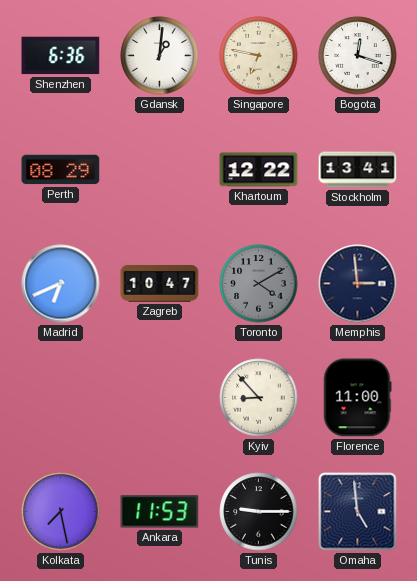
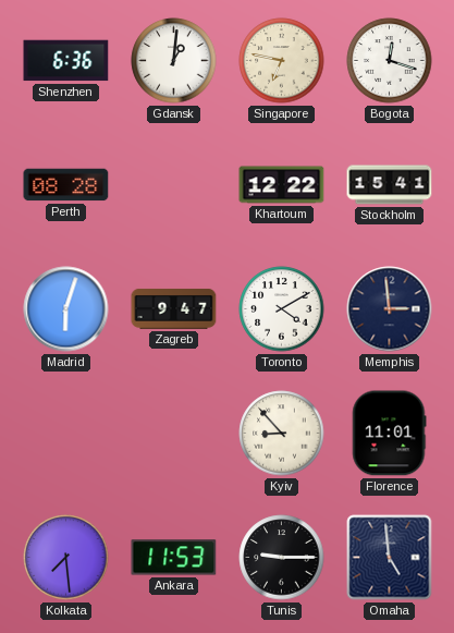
Perth: 08:29 -> 08:28
Stockholm: 13:41 -> 15:41
Madrid: 6:41 -> 6:03
Zagreb: 10:47 -> 9:47
Toronto dial: grey -> white
Florence: 11:00 -> 11:01
Kolkata: 7:28 -> 7:29
